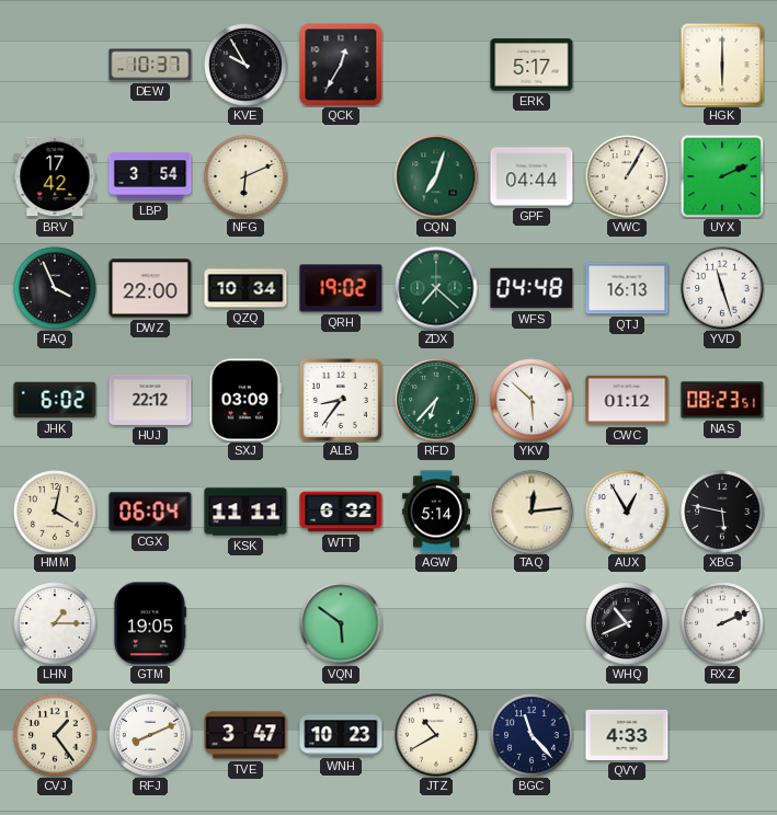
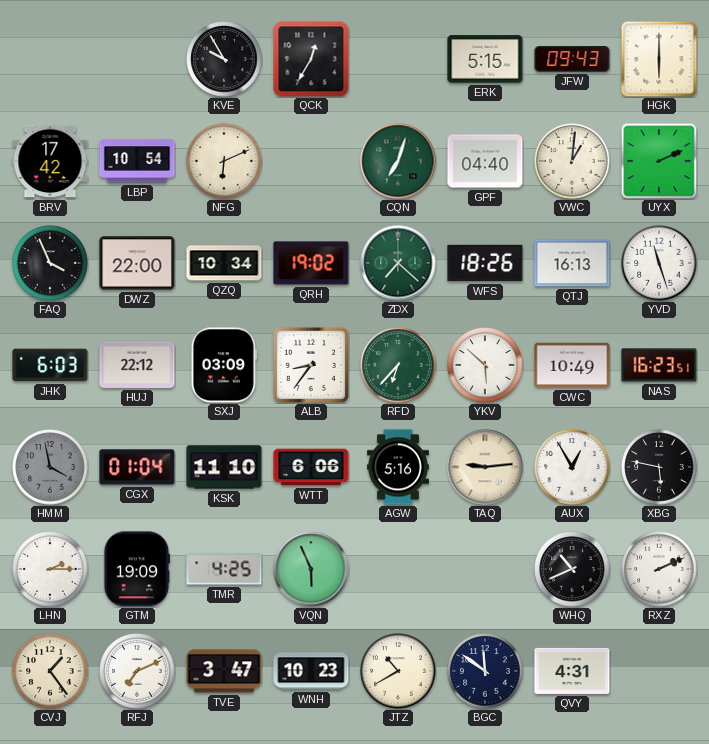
DEW: 10:37 -> none
ERK: 5:17 -> 5:15
JFW: none -> 09:43
LBP: 3:54 -> 10:54
GPF: 04:44 -> 04:40
VWC: 1:05 -> 1:01
WFS: 04:48 -> 18:26
JHK: 6:02 -> 6:03
CWC: 01:12 -> 10:49
NAS: 08:23 -> 16:23
HMM: 4:02 -> 3:58
HMM dial: cream -> grey
CGX: 06:04 -> 01:04
KSK: 11:11 -> 11:10
WTT: 6:32 -> 6:06
AGW: 5:14 -> 5:16
TAQ: 12:14 -> 9:14
LHN: 1:15 -> 2:15
GTM: 19:05 -> 19:09
TMR: none -> 4:25
VQN: 5:51 -> 5:56
RFJ: 8:11 -> 7:11
BGC: 11:23 -> 11:51
QVY: 4:33 -> 4:31
